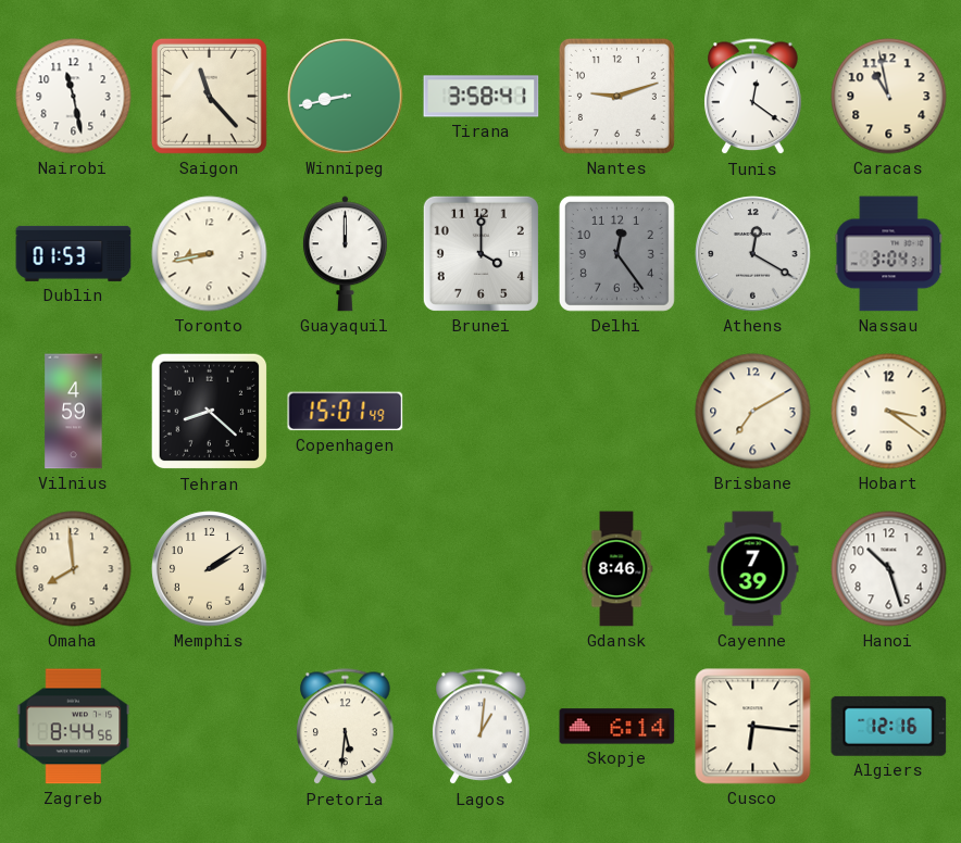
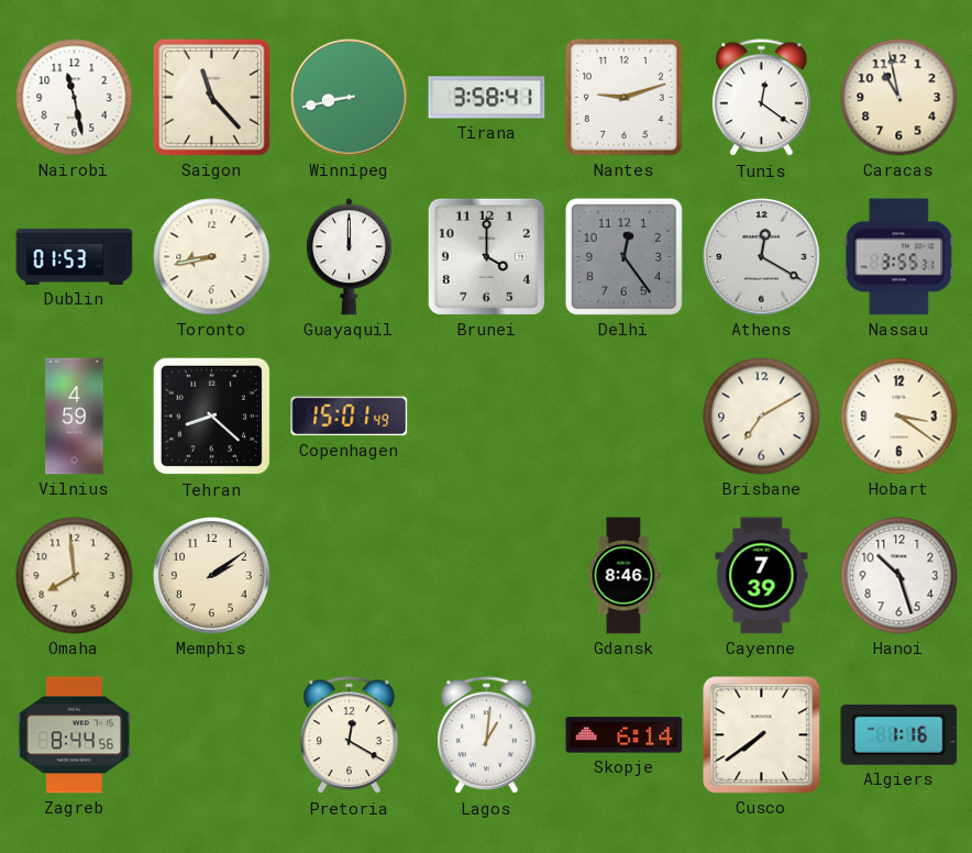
Nassau: 3:04 -> 3:55
Pretoria: 5:31 -> 12:20
Cusco: 6:16 -> 7:39
Algiers: 12:16 -> 1:16
